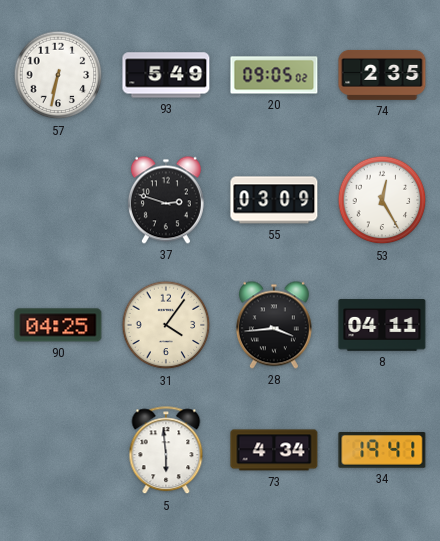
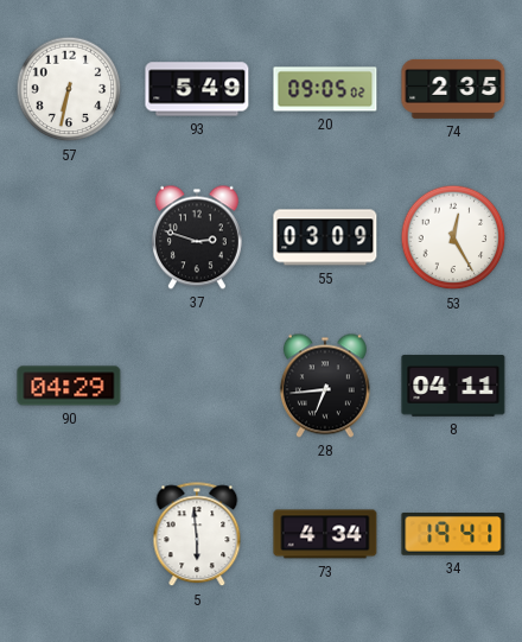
90: 04:25 -> 04:29
31: 4:06 -> none
28: 3:44 -> 6:44
